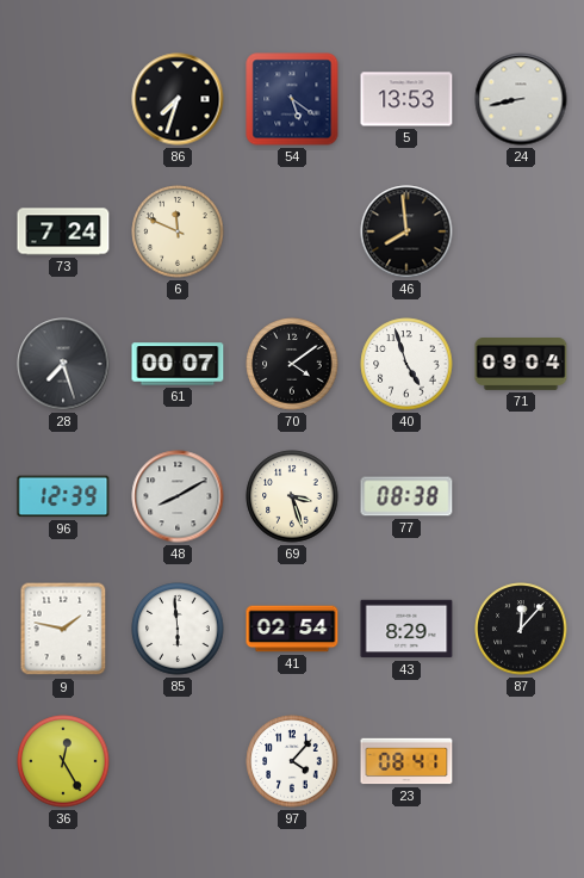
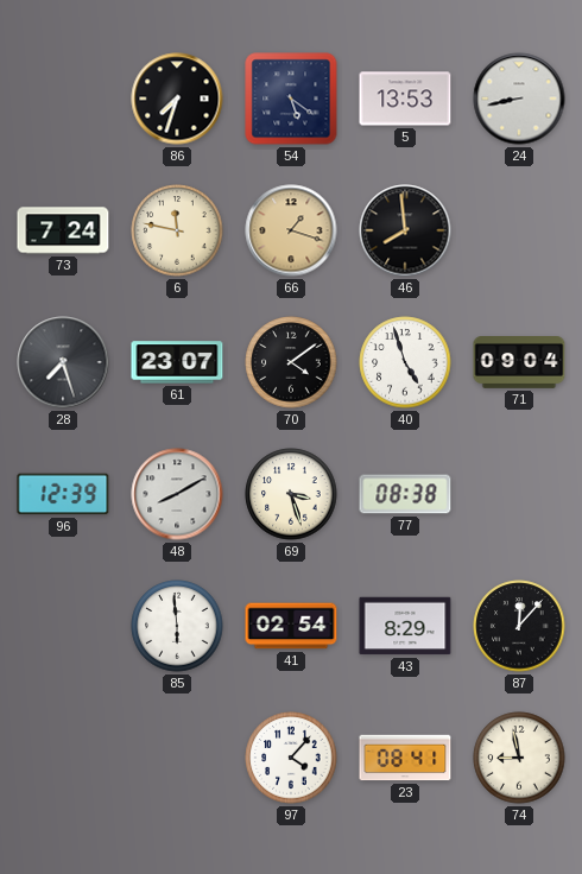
6: 11:49 -> 11:47
66: none -> 1:18
61: 00:07 -> 23:07
9: 1:47 -> none
36: 12:25 -> none
74: none -> 8:58
